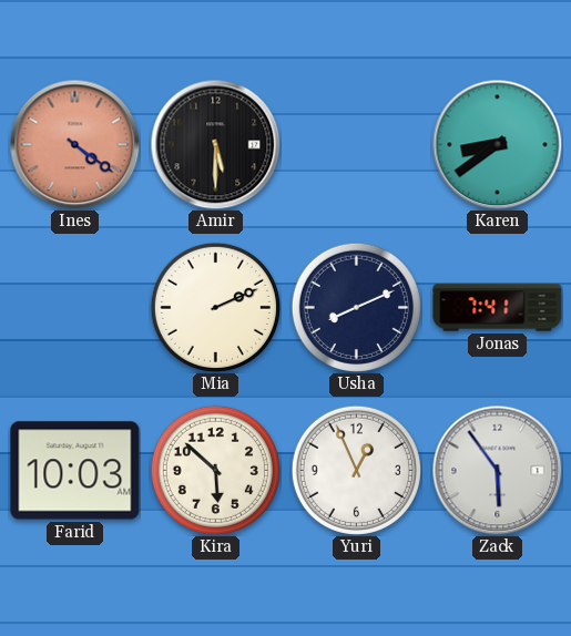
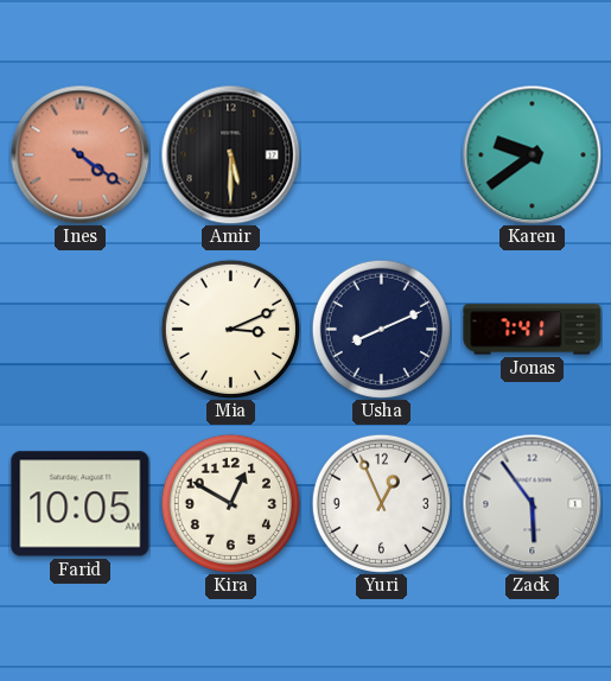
Karen: 8:39 -> 9:39
Mia: 2:11 -> 3:11
Farid: 10:03 -> 10:05
Kira: 5:52 -> 12:50
